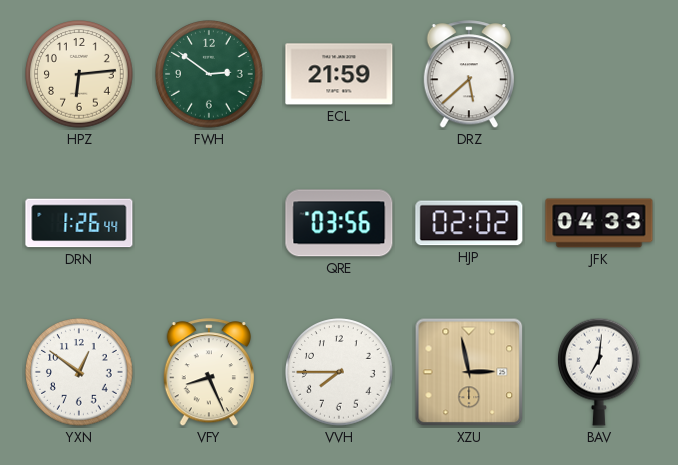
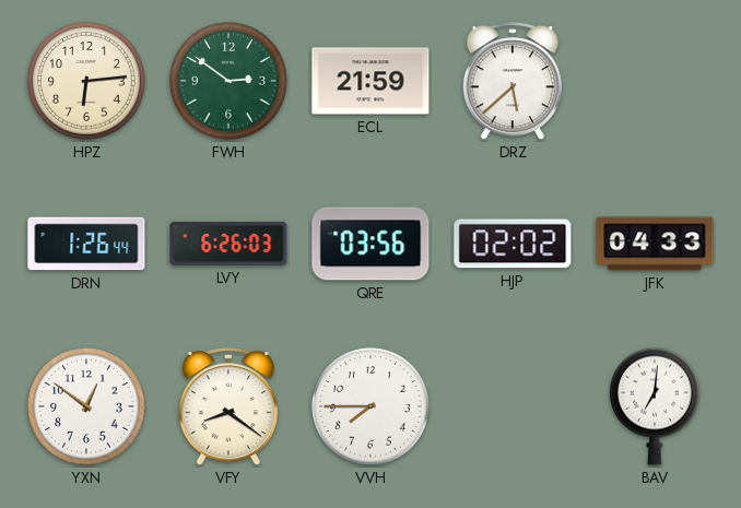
LVY: none -> 6:26
VFY: 8:26 -> 8:21
XZU: 2:58 -> none
